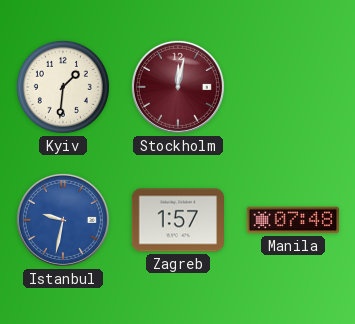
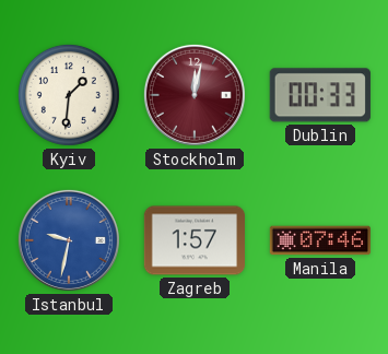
Dublin: none -> 00:33
Manila: 07:48 -> 07:46
